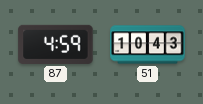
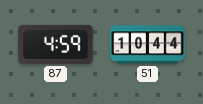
51: 10:43 -> 10:44
